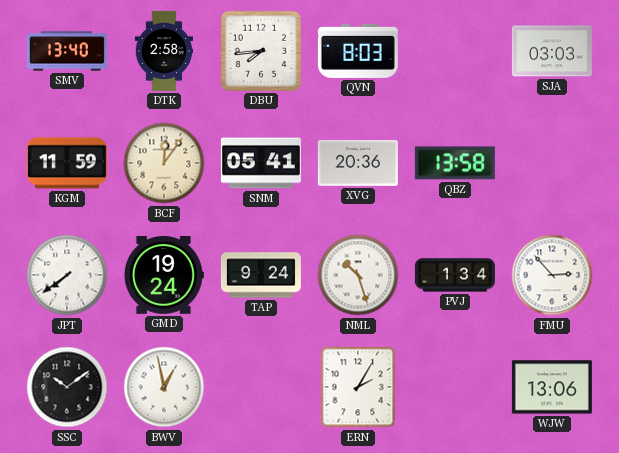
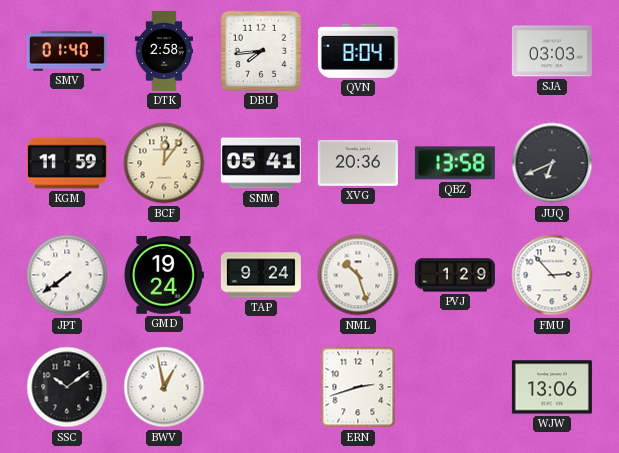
SMV: 13:40 -> 01:40
QVN: 8:03 -> 8:04
JUQ: none -> 6:41
PVJ: 1:34 -> 1:29
ERN: 2:05 -> 2:42
